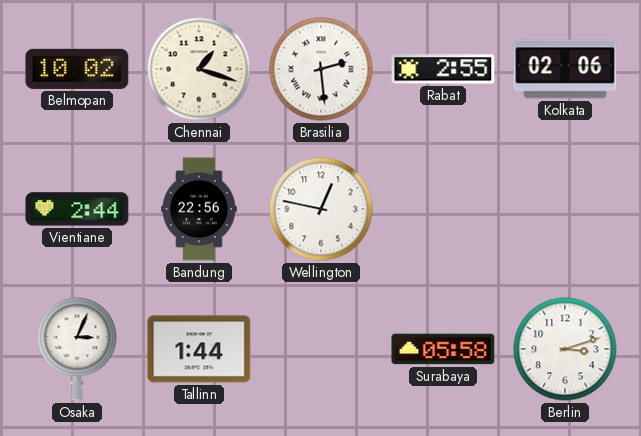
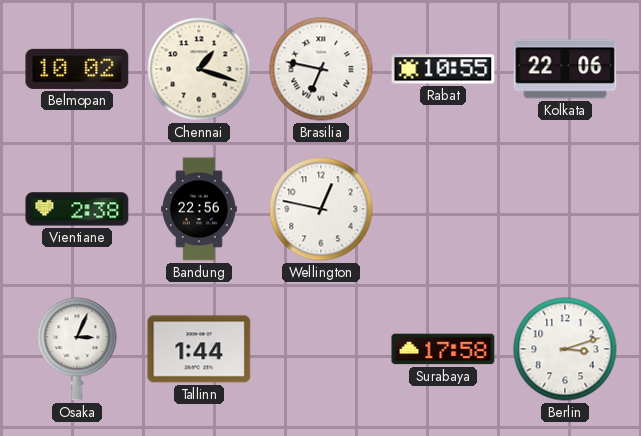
Brasilia: 2:29 -> 6:47
Rabat: 2:55 -> 10:55
Kolkata: 02:06 -> 22:06
Vientiane: 2:44 -> 2:38
Surabaya: 05:58 -> 17:58
